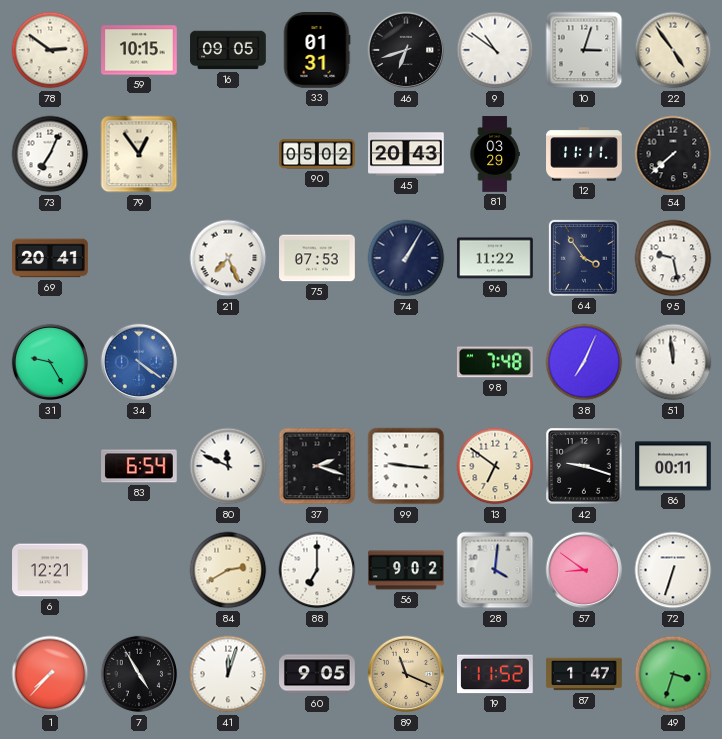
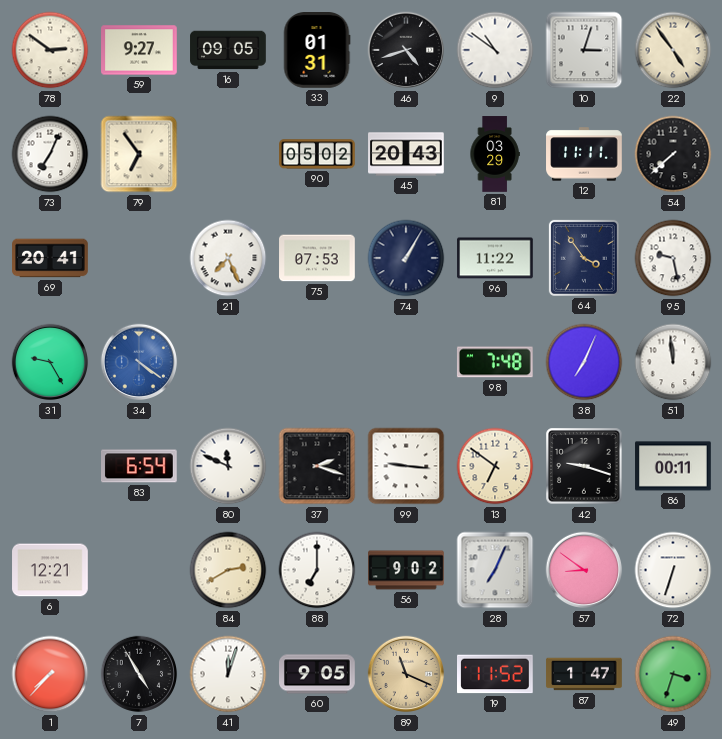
59: 10:15 -> 9:27
46: 6:42 -> 4:42
79: 12:54 -> 6:54
28: 4:01 -> 7:04
